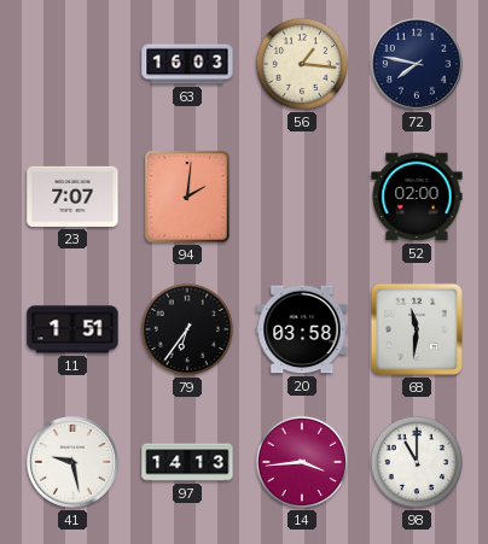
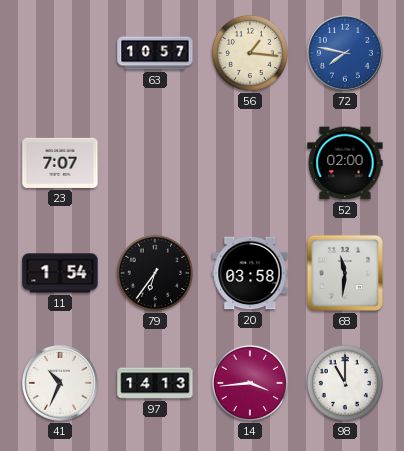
63: 16:03 -> 10:57
72 dial: navy -> blue
94: 2:01 -> none
11: 1:51 -> 1:54
41: 9:28 -> 10:34
